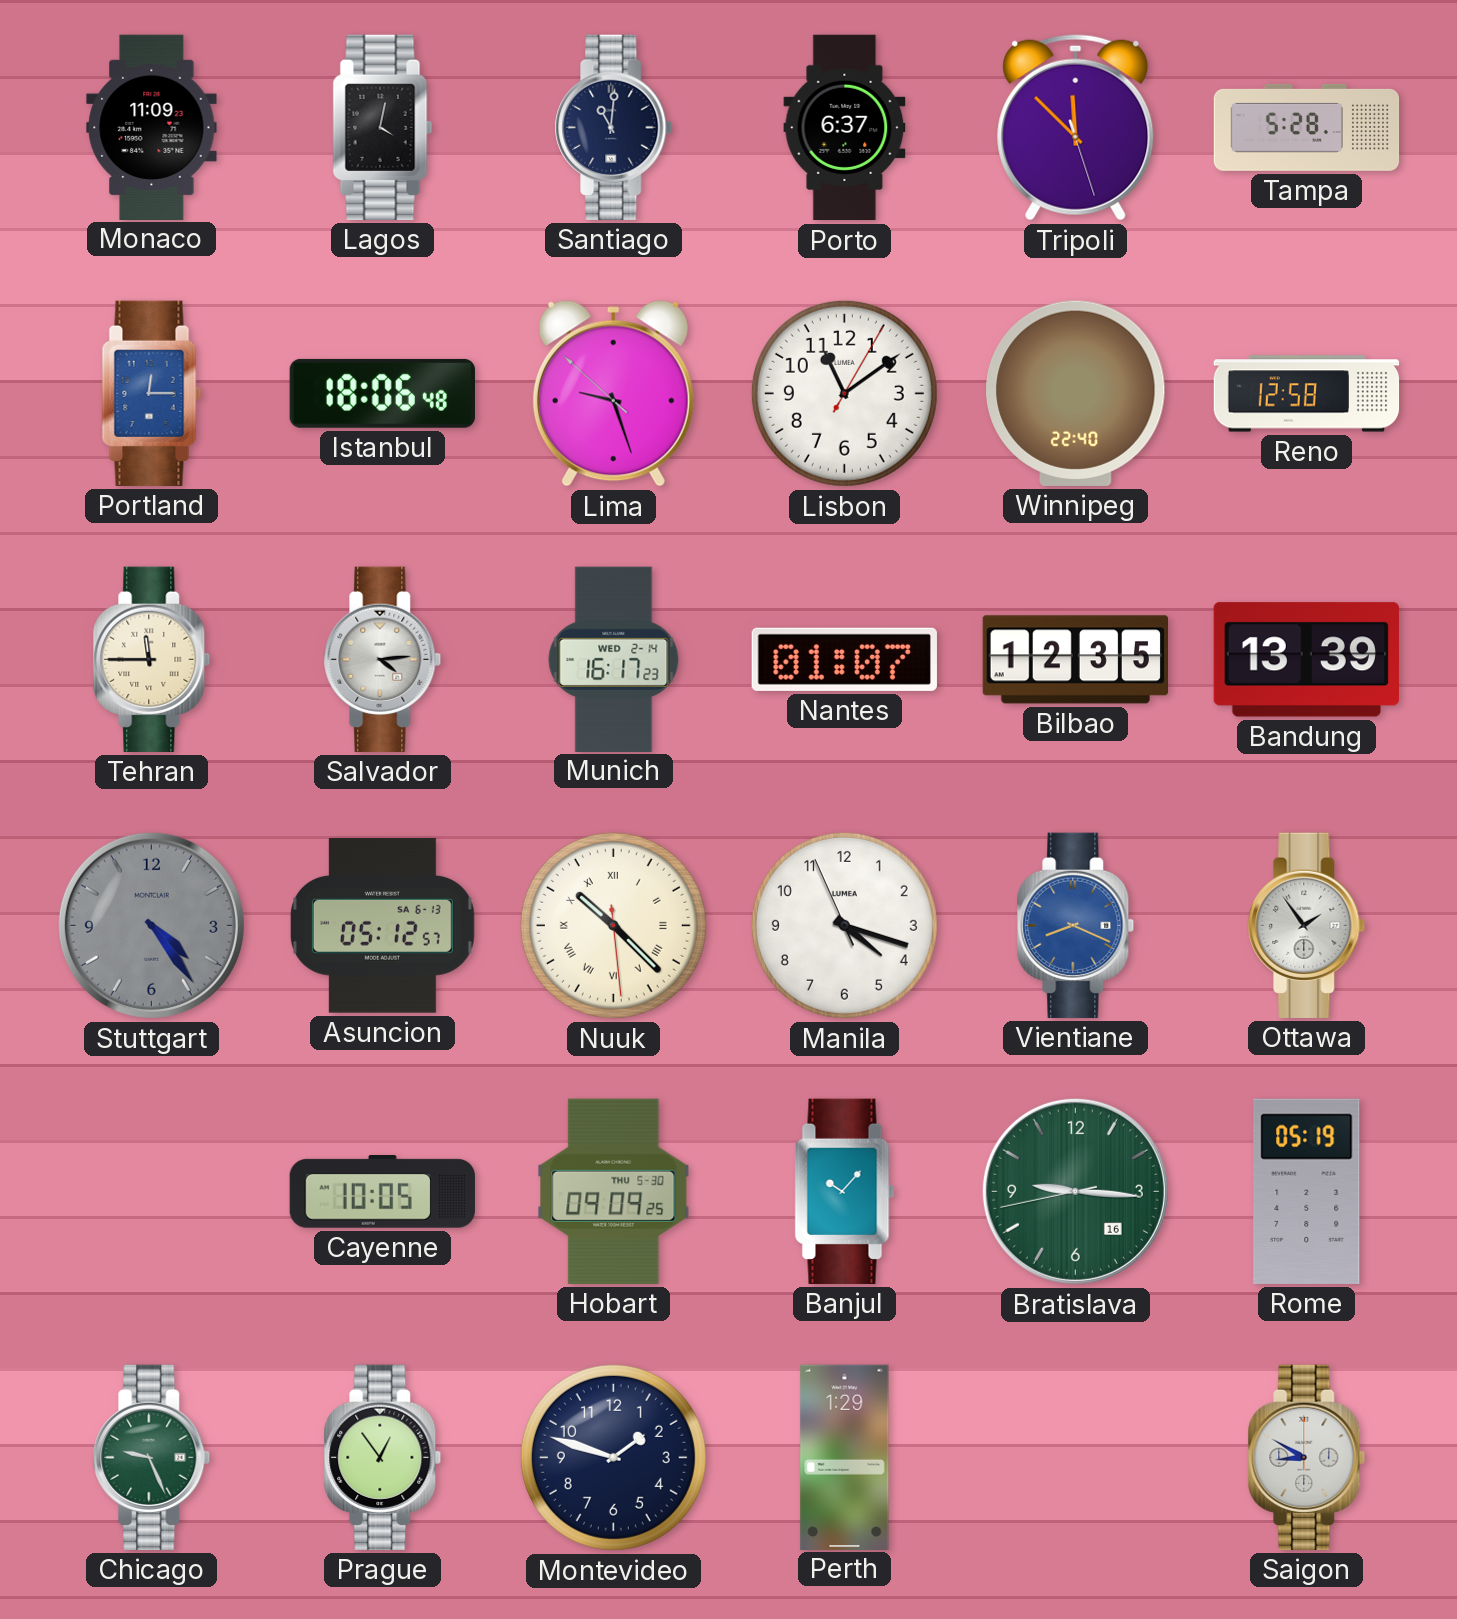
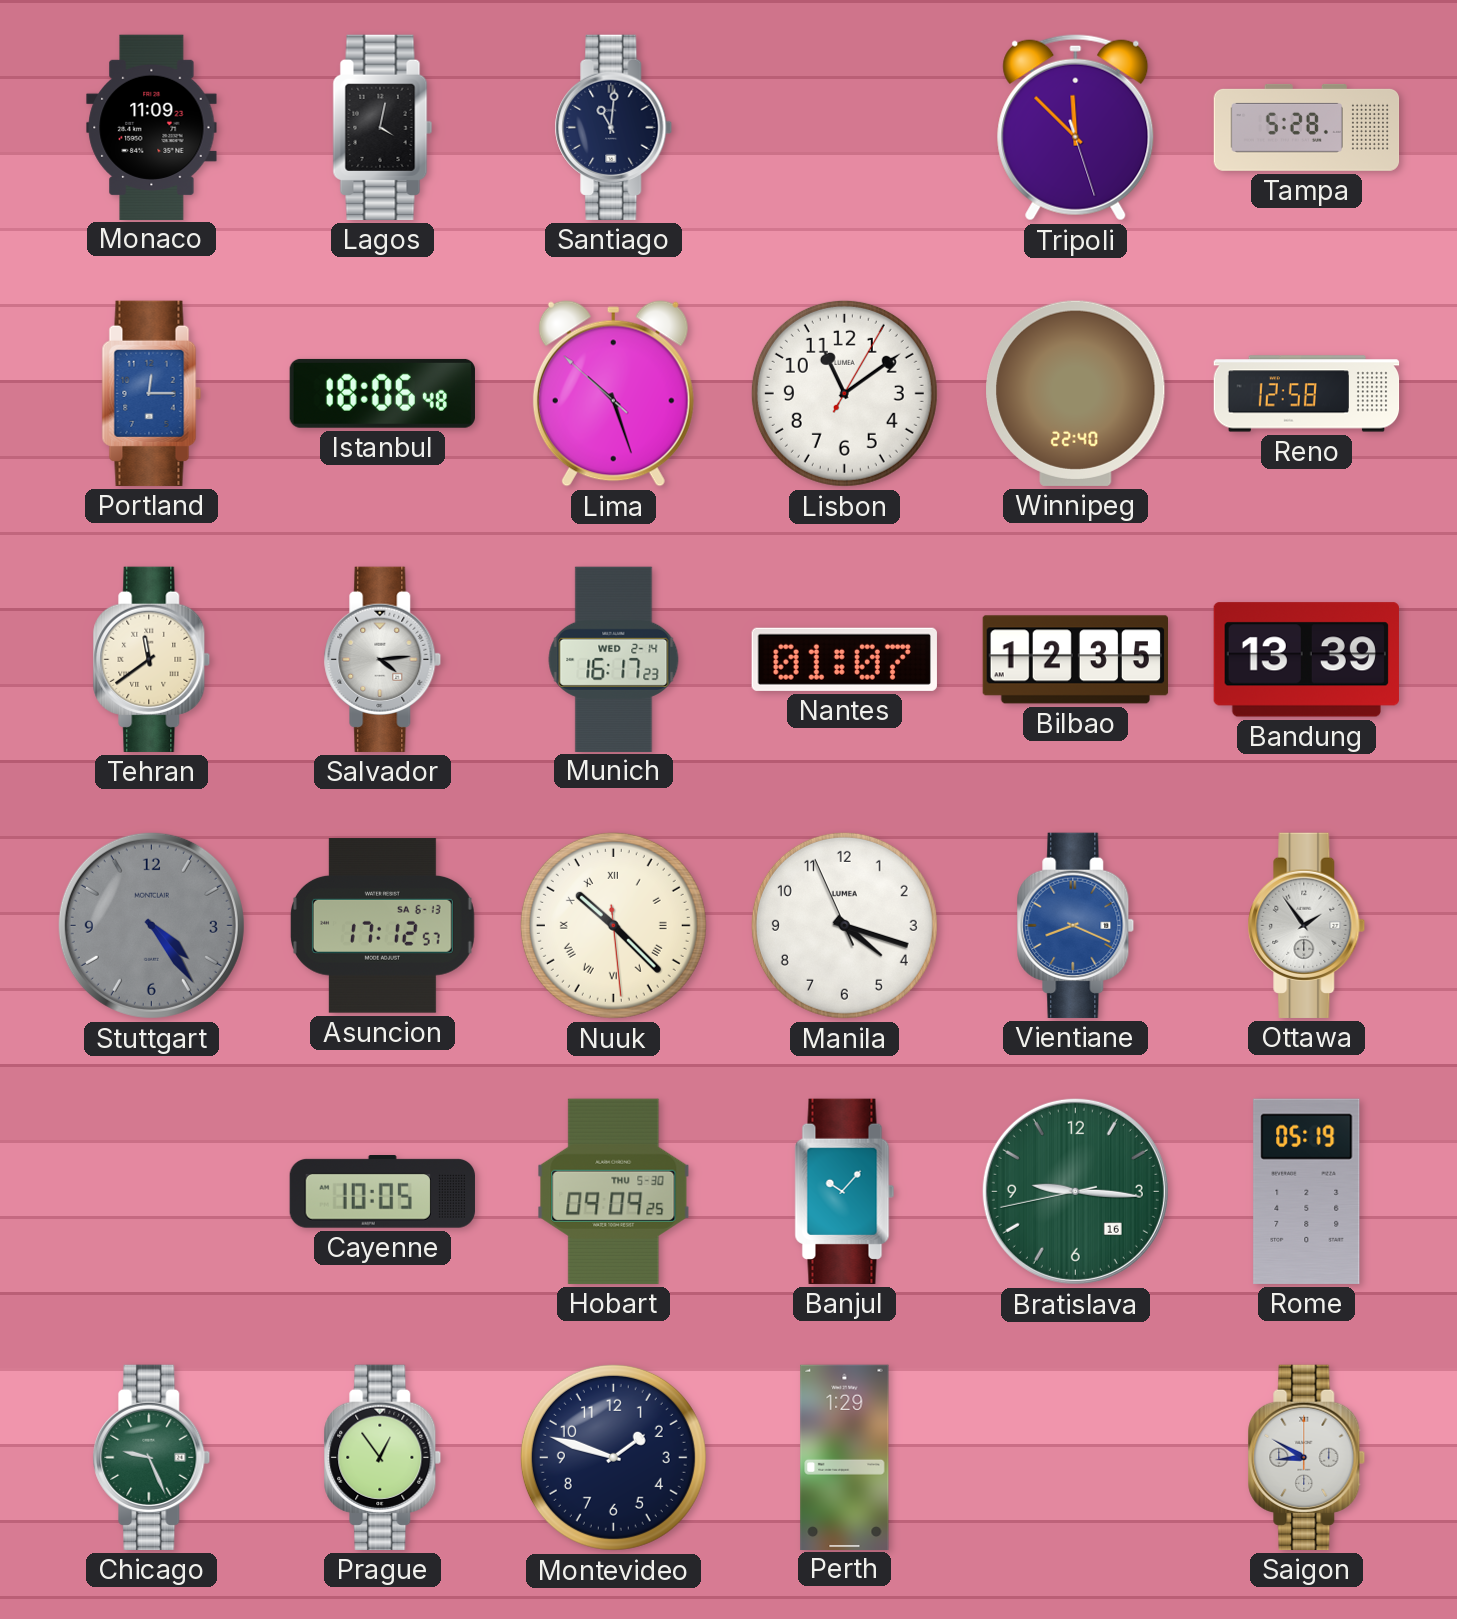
Porto: 6:37 -> none
Lima: 9:26 -> 10:26
Tehran: 11:45 -> 11:39
Asuncion: 05:12 -> 17:12
